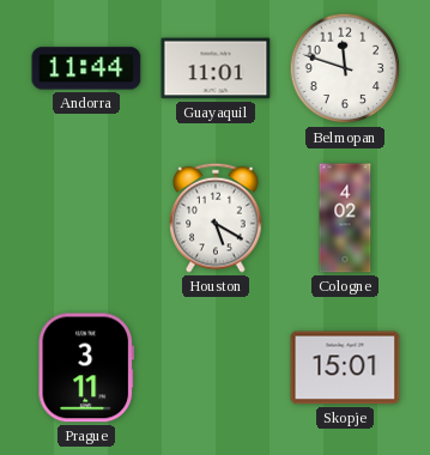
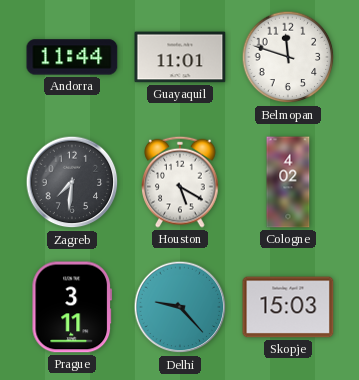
Zagreb: none -> 7:31
Delhi: none -> 9:23
Skopje: 15:01 -> 15:03
